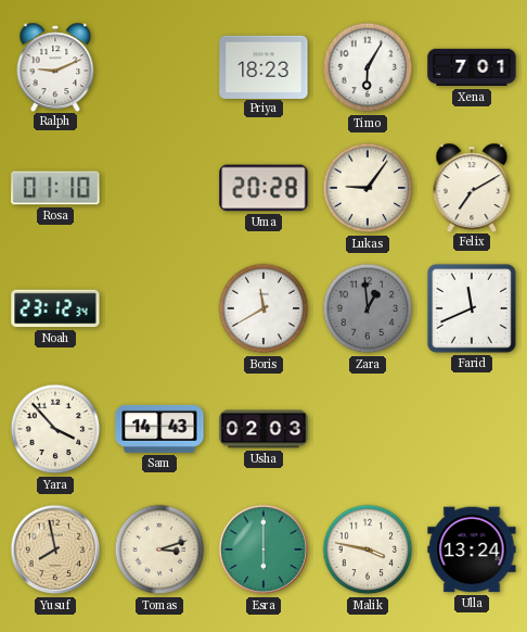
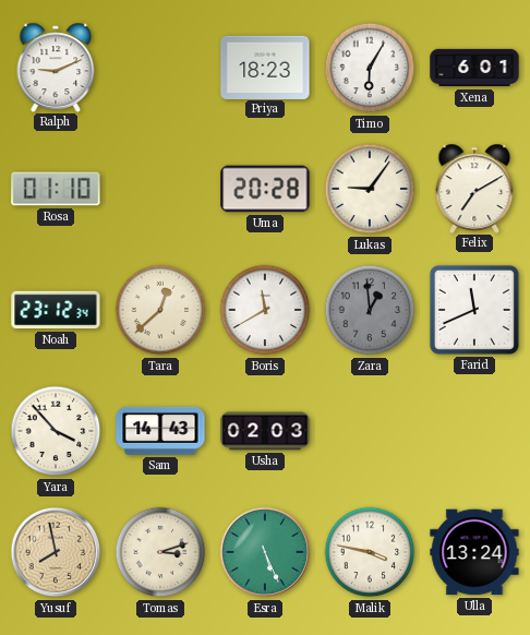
Xena: 7:01 -> 6:01
Tara: none -> 12:38
Esra: 6:00 -> 5:26
